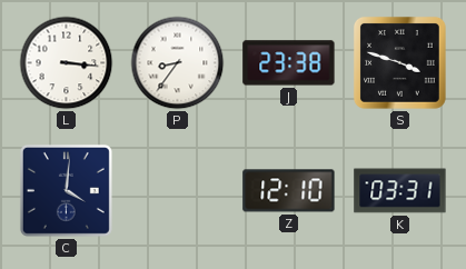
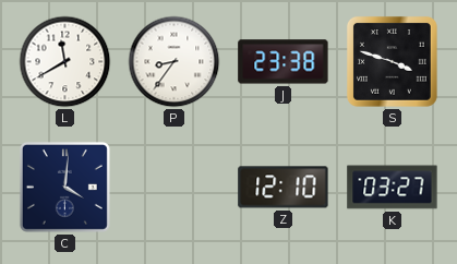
L: 3:16 -> 11:40
K: 03:31 -> 03:27
